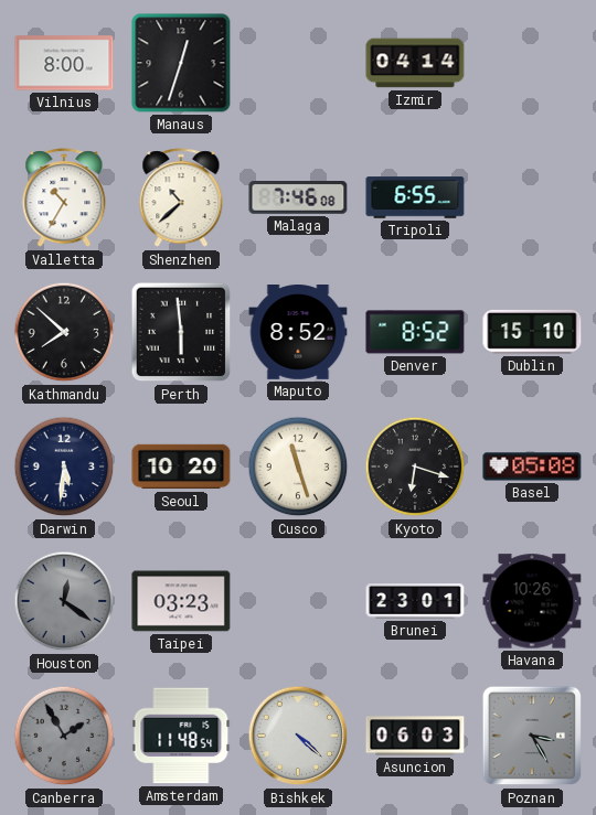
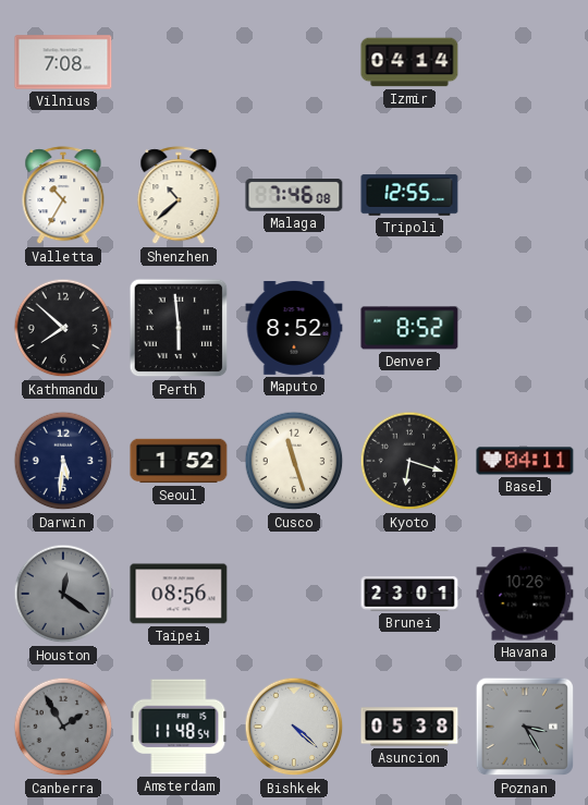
Vilnius: 8:00 -> 7:08
Manaus: 12:33 -> none
Tripoli: 6:55 -> 12:55
Dublin: 15:10 -> none
Seoul: 10:20 -> 1:52
Basel: 05:08 -> 04:11
Taipei: 03:23 -> 08:56
Asuncion: 06:03 -> 05:38
